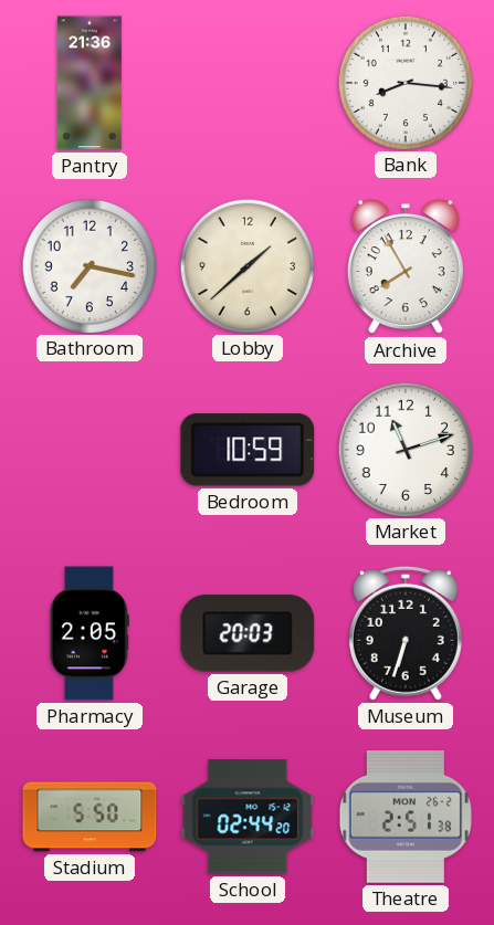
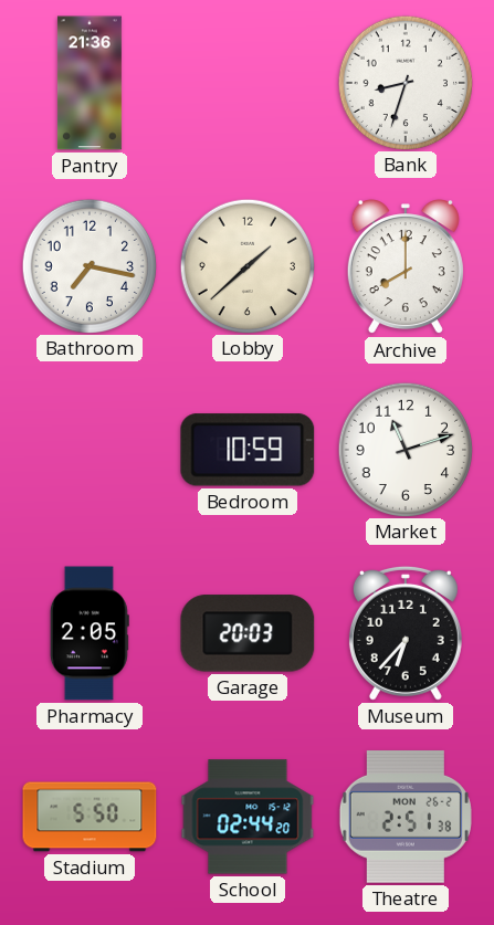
Bank: 8:16 -> 8:33
Archive: 7:55 -> 8:00
Museum: 6:33 -> 6:37
